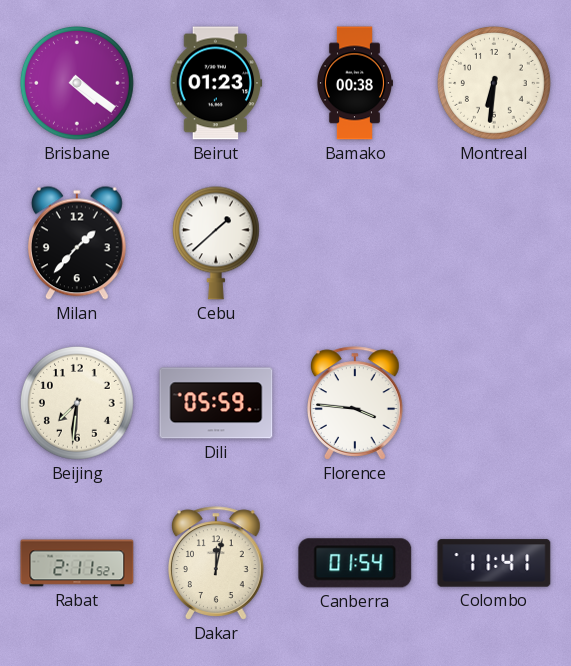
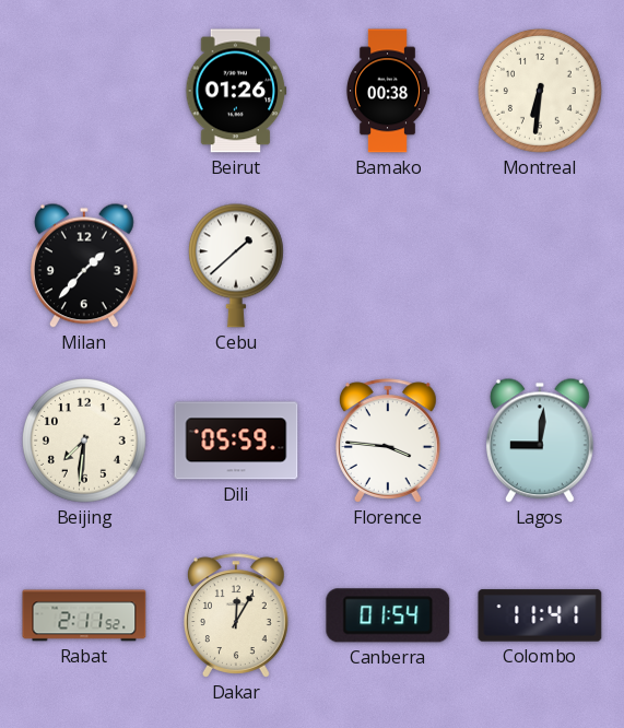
Brisbane: 4:21 -> none
Beirut: 01:23 -> 01:26
Lagos: none -> 9:01
Dakar: 12:02 -> 12:05
